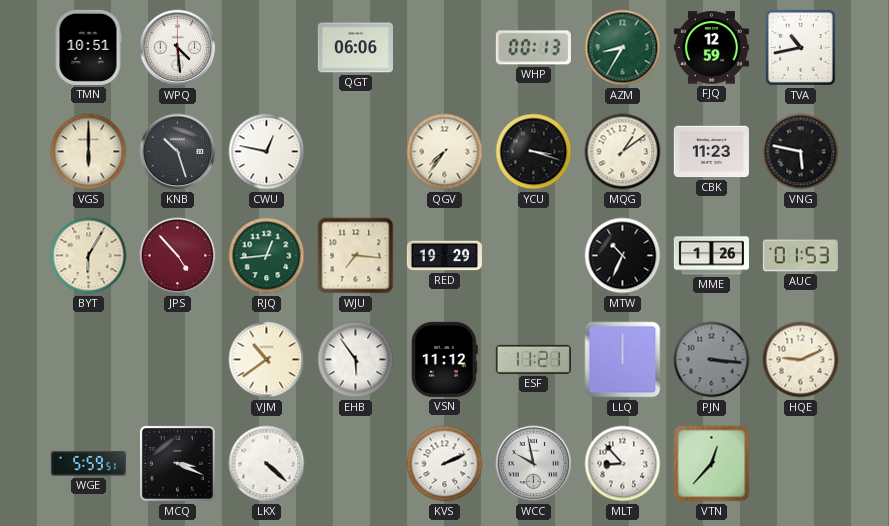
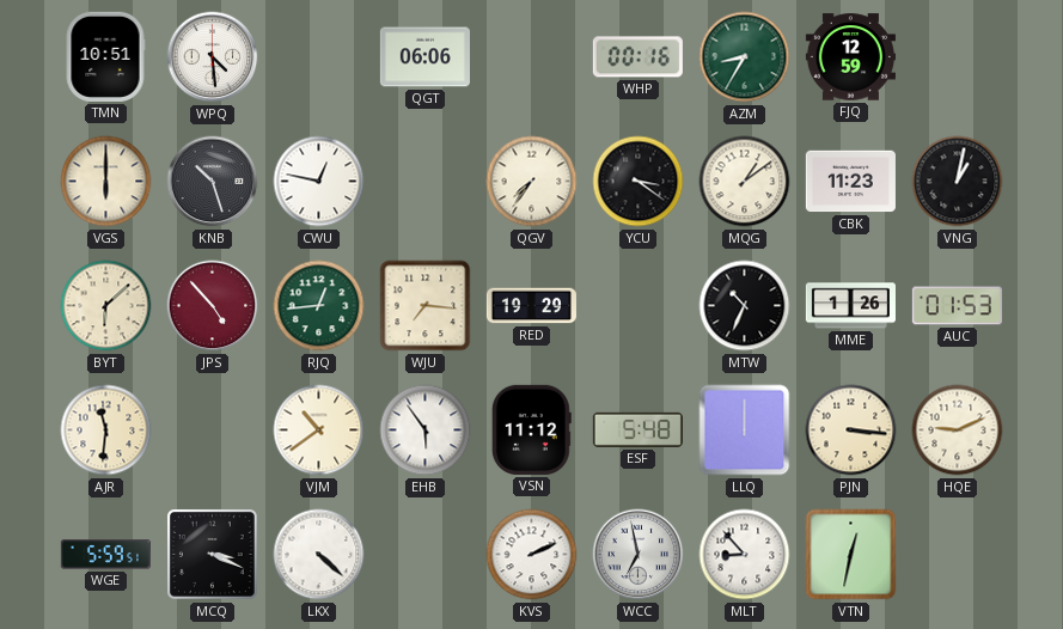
WHP: 00:13 -> 00:16
TVA: 10:43 -> none
YCU: 3:18 -> 3:21
VNG: 5:47 -> 1:02
BYT: 6:05 -> 6:08
AJR: none -> 11:31
ESF: 11:21 -> 5:48
PJN dial: grey -> cream
WCC: 9:58 -> 6:58
VTN: 12:37 -> 12:32
